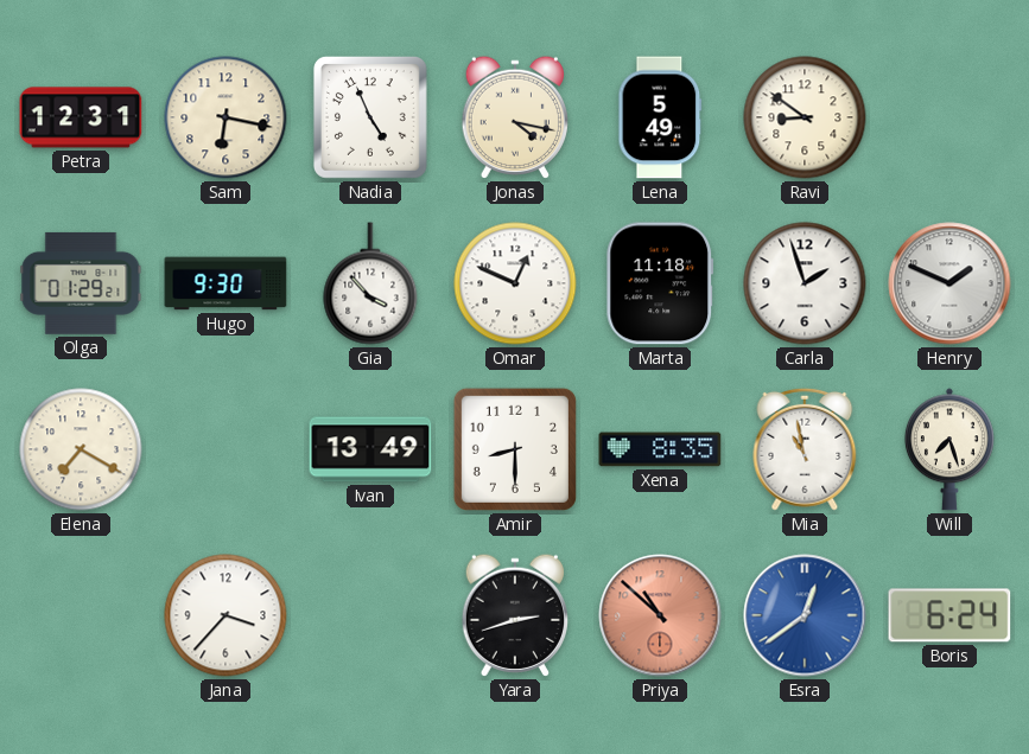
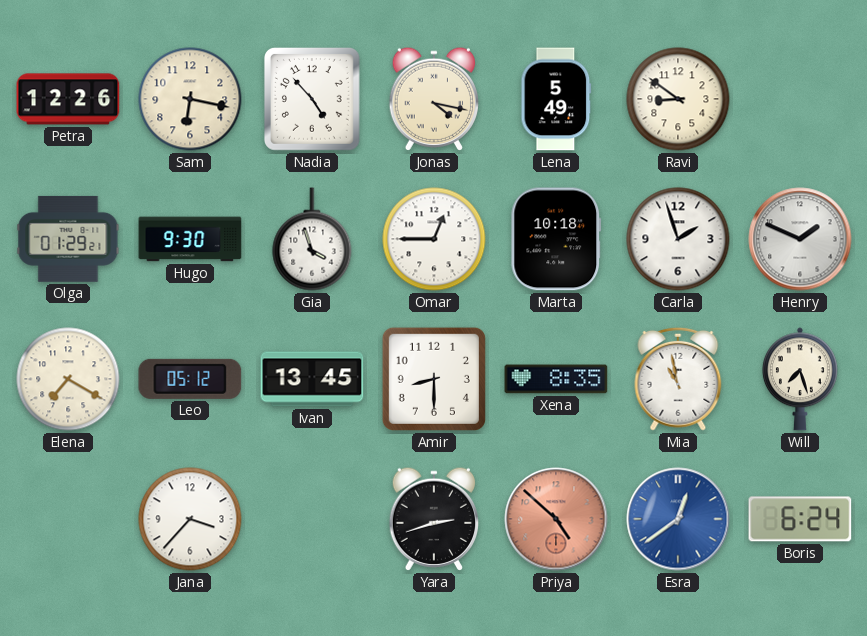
Petra: 12:31 -> 12:26
Nadia: 4:56 -> 4:53
Gia: 3:53 -> 3:57
Omar: 12:49 -> 12:45
Marta: 11:18 -> 10:18
Leo: none -> 05:12
Ivan: 13:49 -> 13:45
Priya: 10:52 -> 4:52
